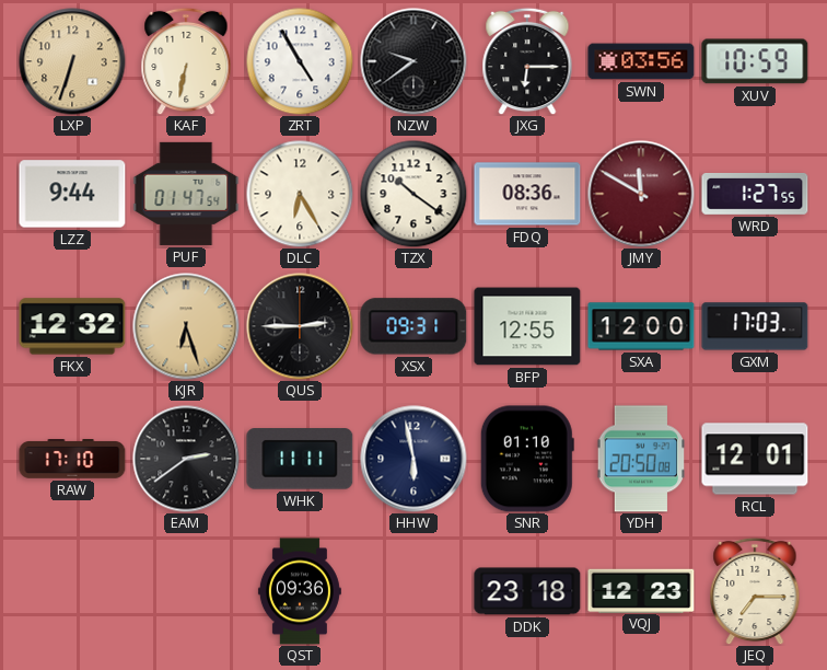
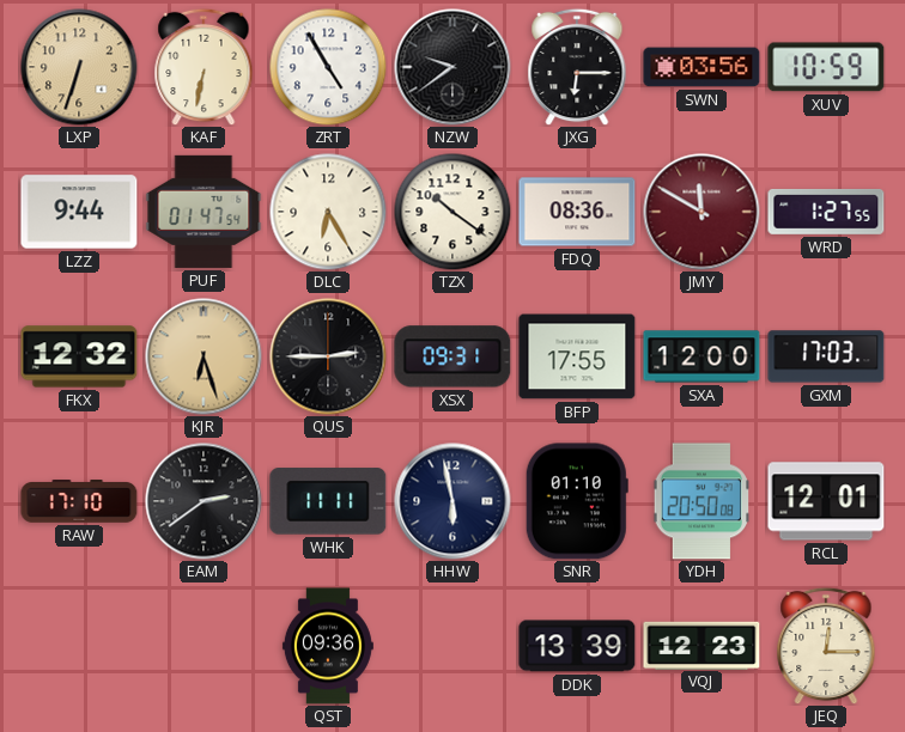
BFP: 12:55 -> 17:55
DDK: 23:18 -> 13:39
JEQ: 7:15 -> 12:15
